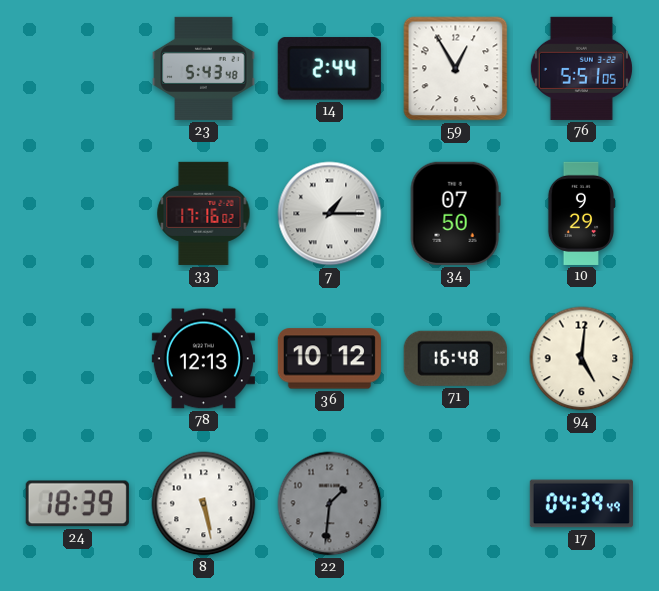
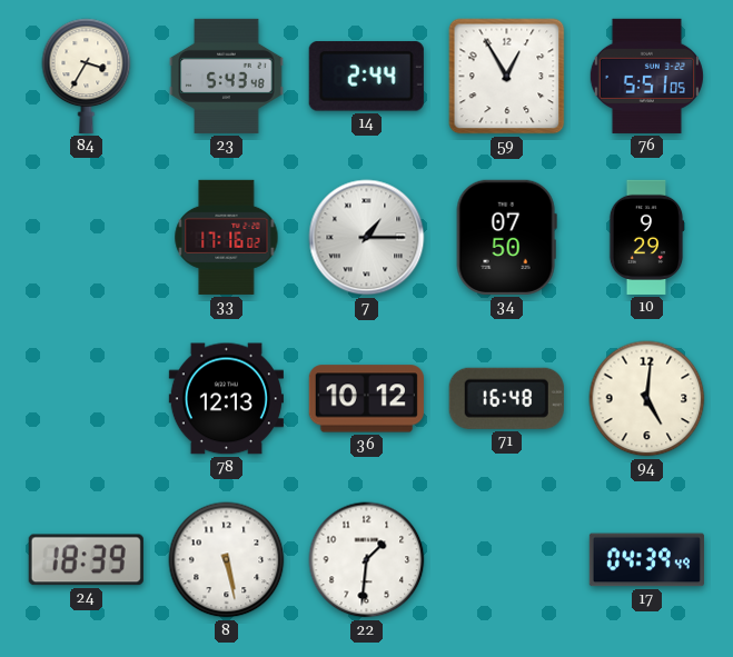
84: none -> 3:35
22 dial: grey -> white
